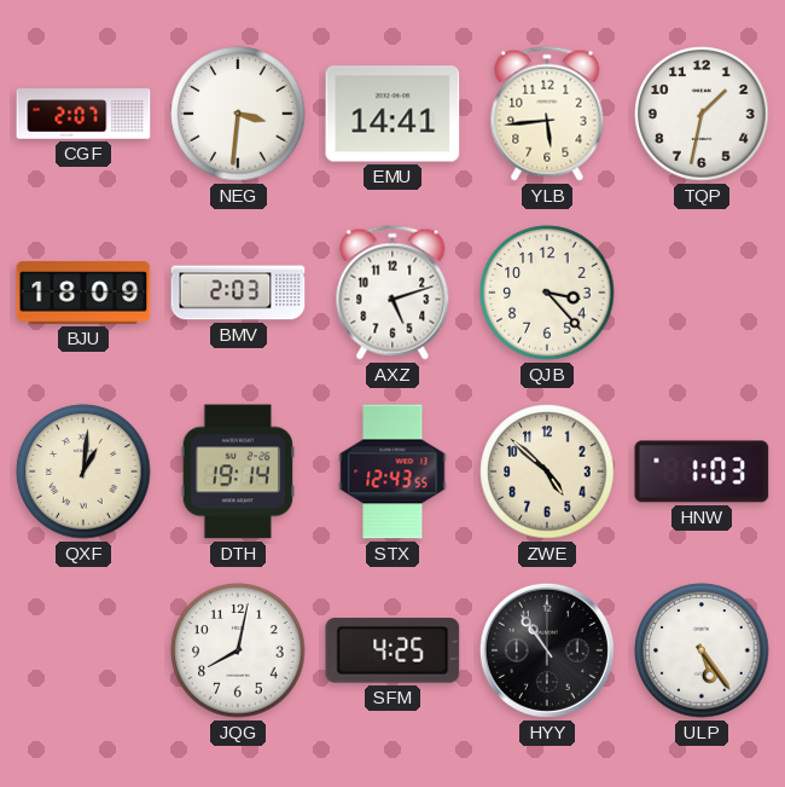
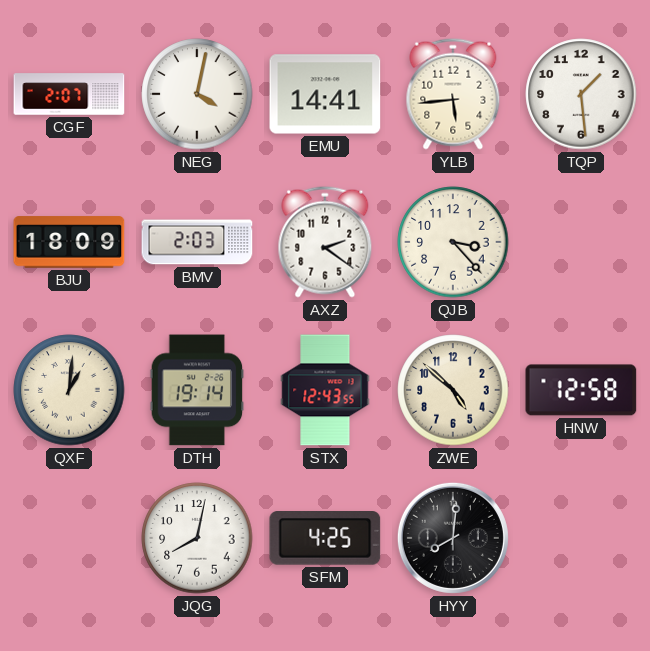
NEG: 3:31 -> 4:02
TQP: 1:32 -> 1:29
AXZ: 5:12 -> 2:21
HNW: 1:03 -> 12:58
HYY: 10:54 -> 8:01
ULP: 5:24 -> none
